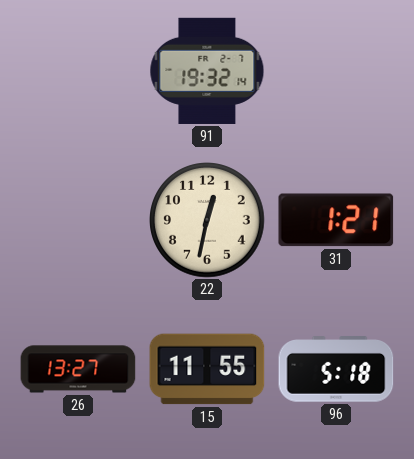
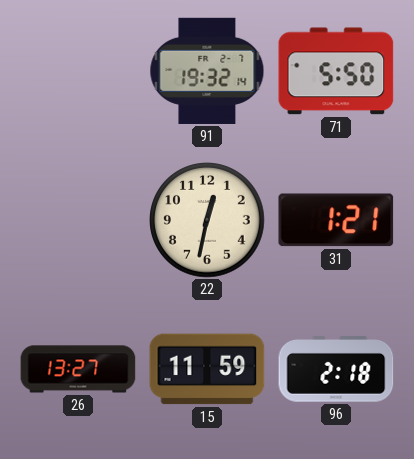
71: none -> 5:50
15: 11:55 -> 11:59
96: 5:18 -> 2:18
